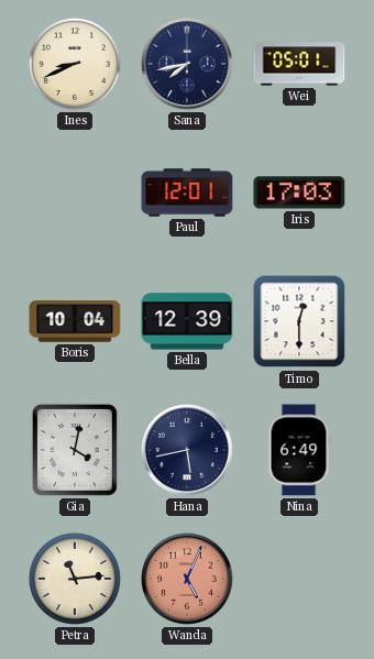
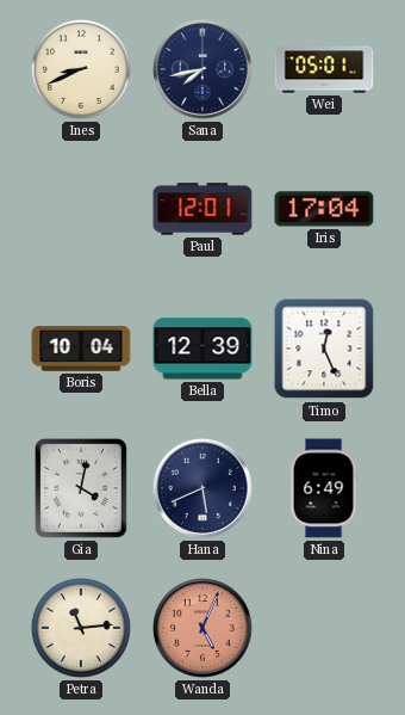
Iris: 17:03 -> 17:04
Timo: 12:30 -> 12:26
Hana: 5:43 -> 5:41
